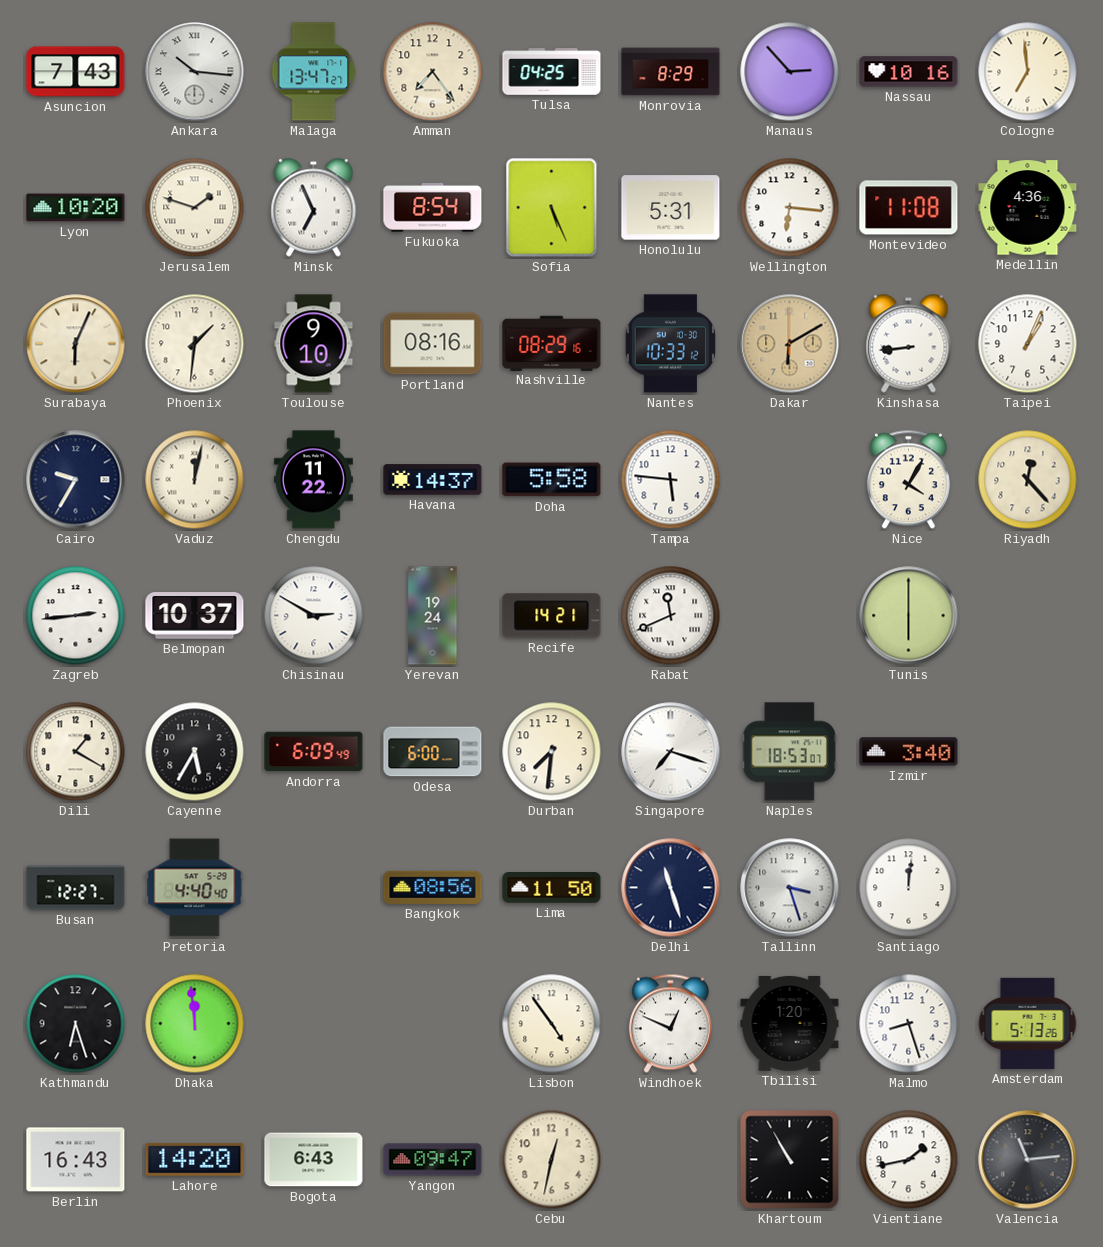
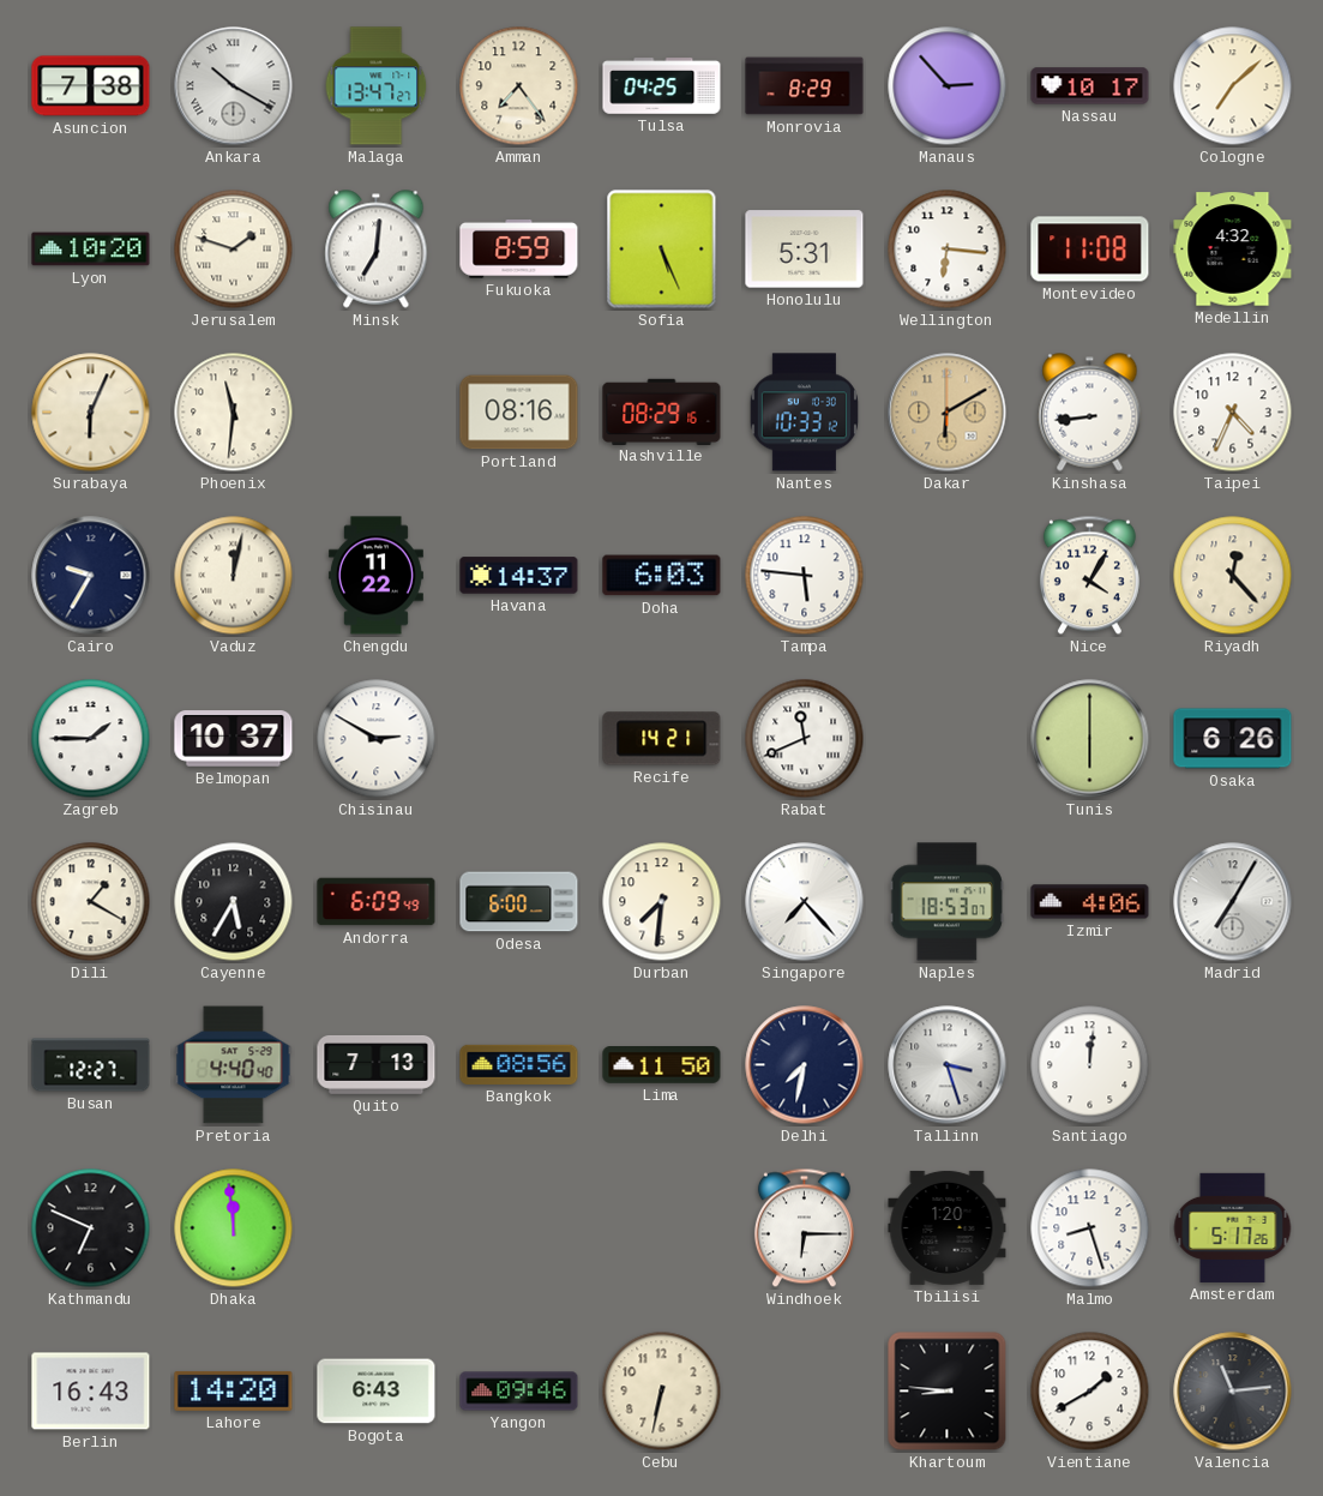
Asuncion: 7:43 -> 7:38
Ankara: 10:16 -> 10:20
Nassau: 10:16 -> 10:17
Cologne: 6:59 -> 7:08
Minsk: 6:56 -> 7:01
Fukuoka: 8:54 -> 8:59
Medellin: 4:36 -> 4:32
Phoenix: 1:31 -> 11:31
Toulouse: 9:10 -> none
Taipei: 1:04 -> 4:34
Doha: 5:58 -> 6:03
Zagreb: 2:44 -> 1:45
Yerevan: 19:24 -> none
Osaka: none -> 6:26
Singapore: 7:18 -> 7:23
Izmir: 3:40 -> 4:06
Madrid: none -> 7:05
Quito: none -> 7:13
Delhi: 11:27 -> 7:32
Kathmandu: 6:27 -> 6:49
Lisbon: 4:54 -> none
Windhoek: 12:49 -> 6:15
Amsterdam: 5:13 -> 5:17
Yangon: 09:47 -> 09:46
Cebu: 12:32 -> 6:32
Khartoum: 10:55 -> 8:46
Vientiane: 1:43 -> 1:40
